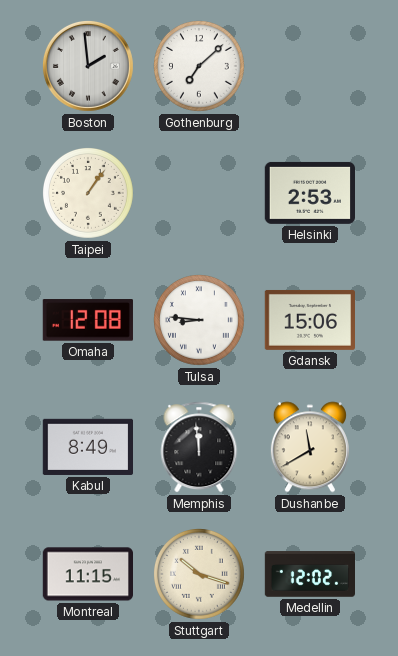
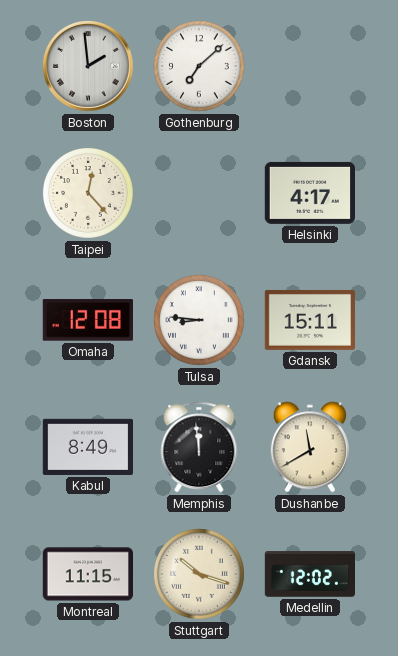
Taipei: 1:06 -> 12:23
Helsinki: 2:53 -> 4:17
Gdansk: 15:06 -> 15:11
